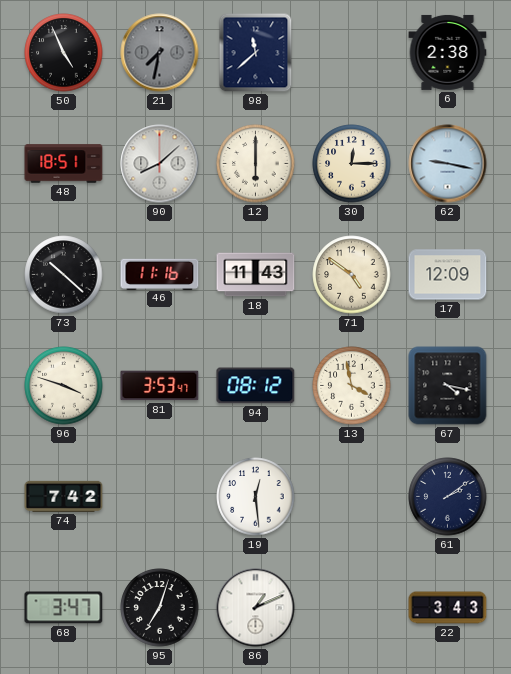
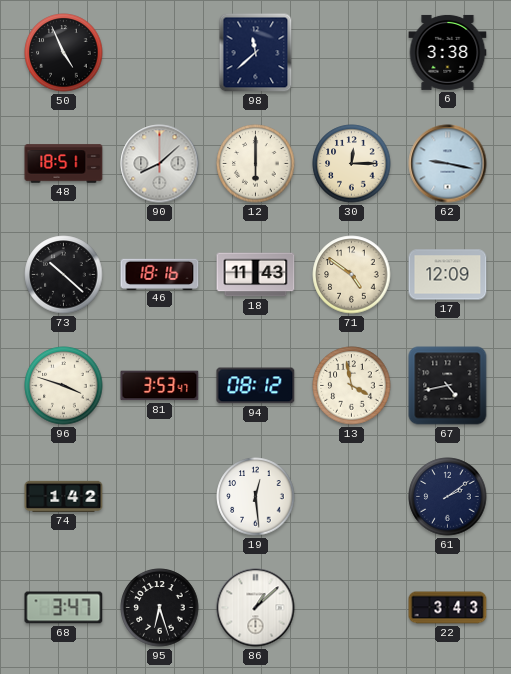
21: 7:32 -> none
6: 2:38 -> 3:38
46: 11:16 -> 18:16
67: 4:17 -> 4:43
74: 7:42 -> 1:42
95: 7:03 -> 6:27
86: 1:11 -> 1:08
